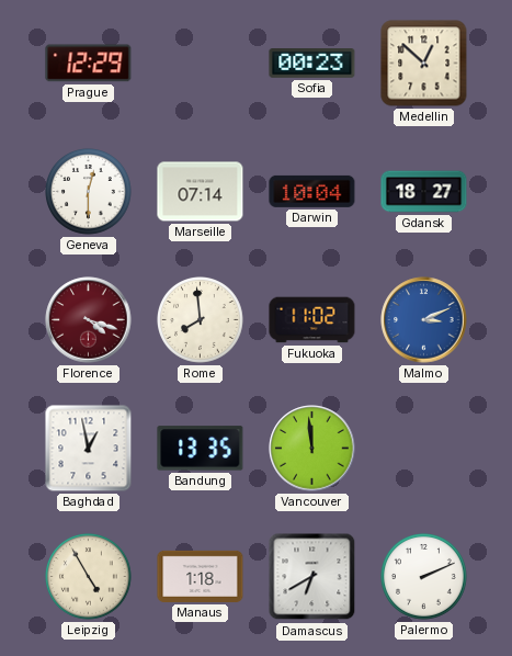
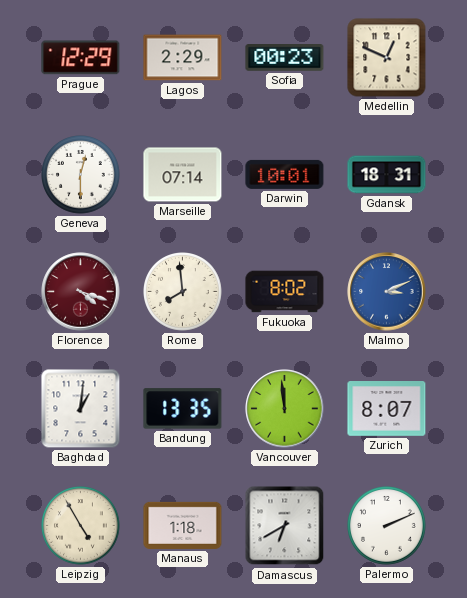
Lagos: none -> 2:29
Medellin: 12:52 -> 12:49
Darwin: 10:04 -> 10:01
Gdansk: 18:27 -> 18:31
Fukuoka: 11:02 -> 8:02
Baghdad: 12:58 -> 1:01
Zurich: none -> 8:07
